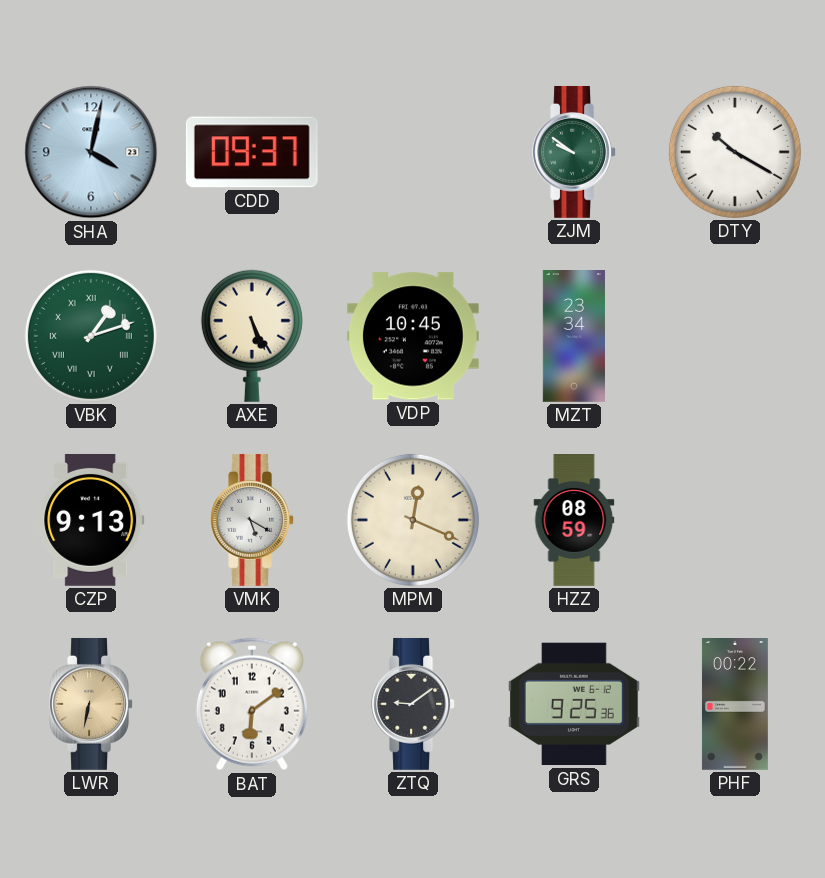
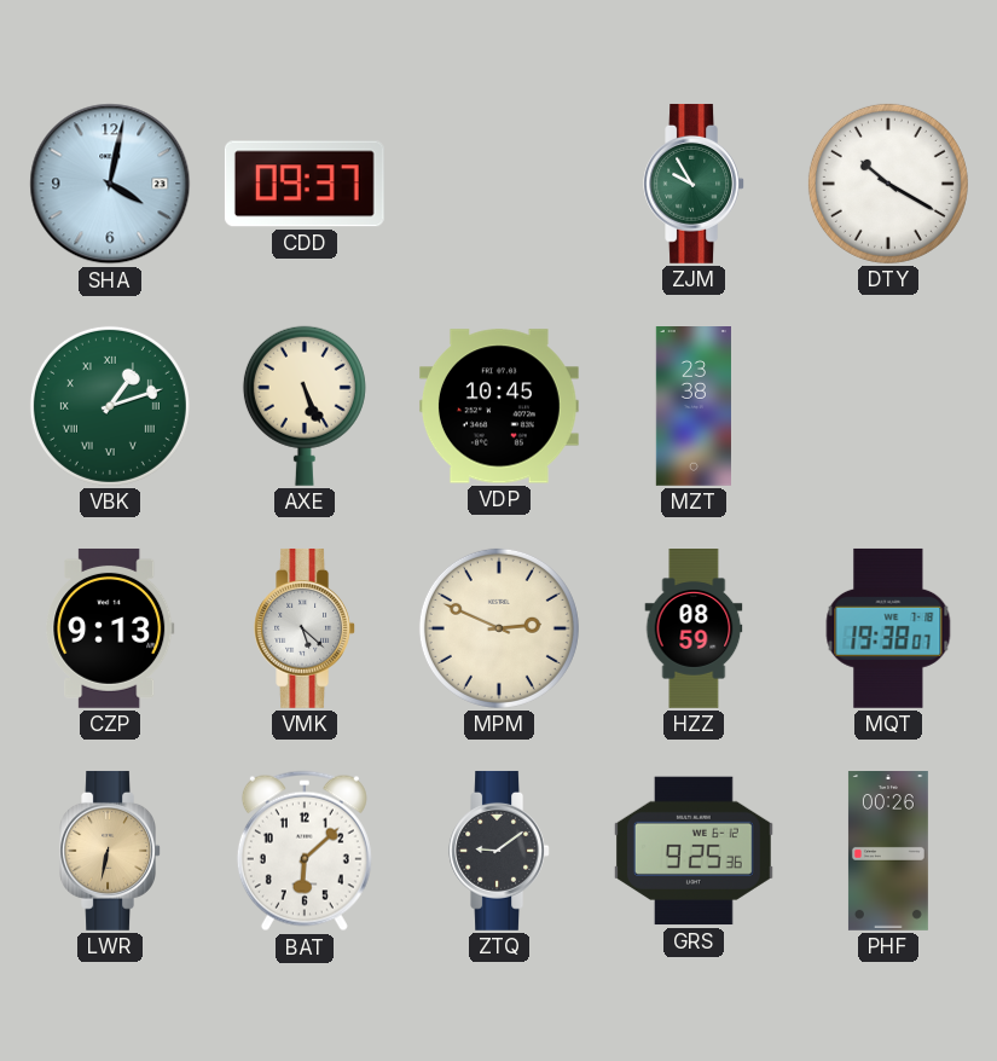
ZJM: 9:51 -> 9:55
MZT: 23:34 -> 23:38
VMK: 5:20 -> 5:22
MPM: 12:19 -> 2:49
MQT: none -> 19:38
BAT: 6:09 -> 6:08
PHF: 00:22 -> 00:26
